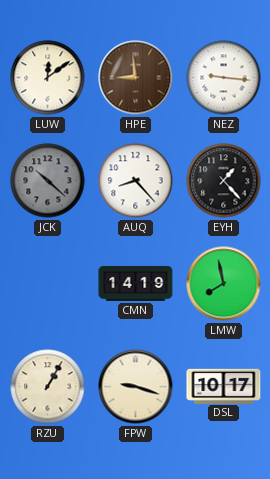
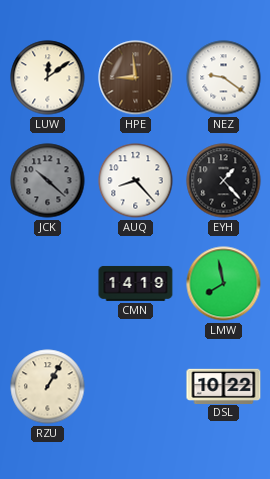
NEZ: 9:16 -> 9:21
FPW: 9:18 -> none
DSL: 10:17 -> 10:22
